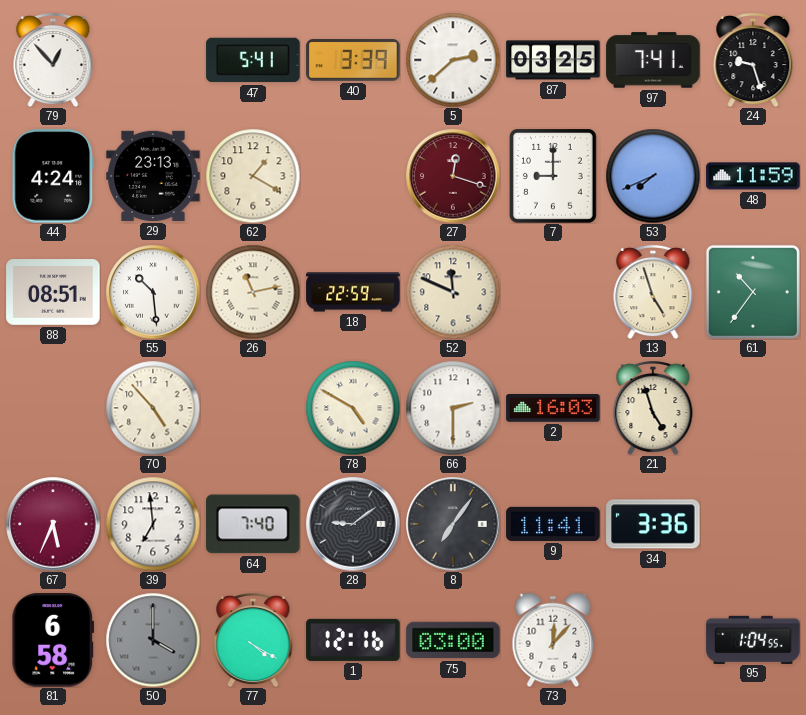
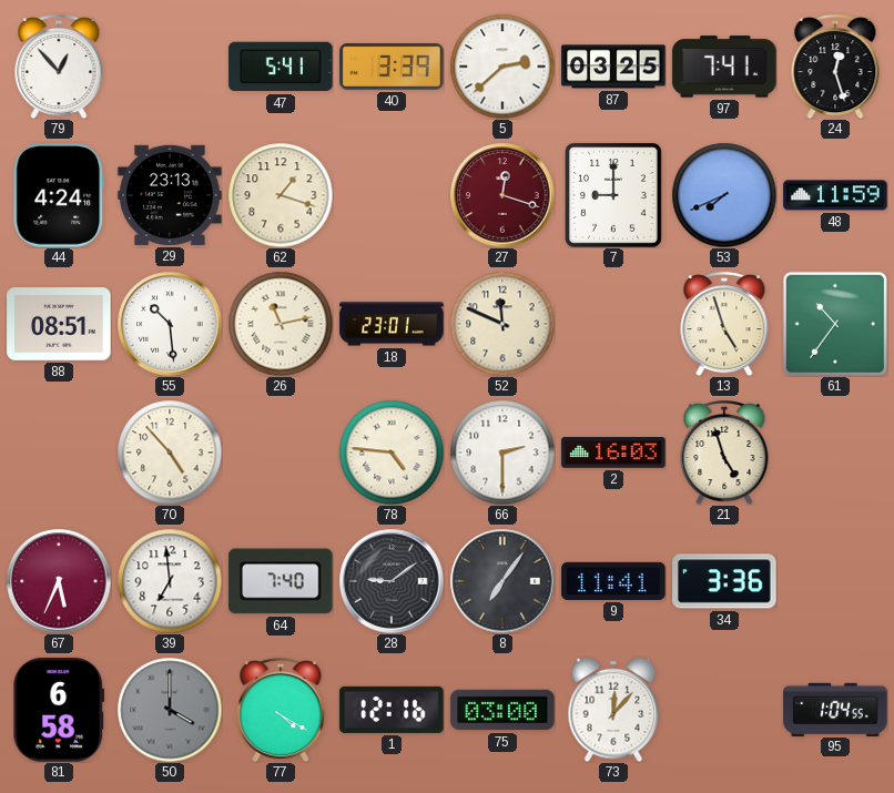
24: 9:27 -> 12:27
62: 1:20 -> 1:18
18: 22:59 -> 23:01
78: 4:50 -> 4:46
